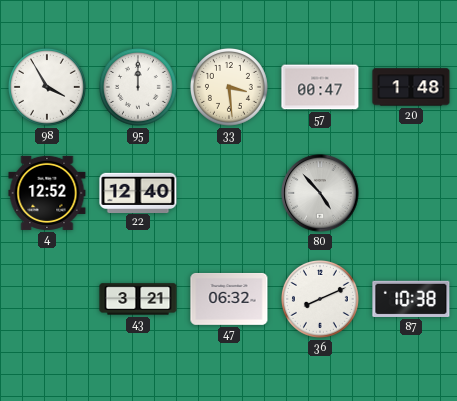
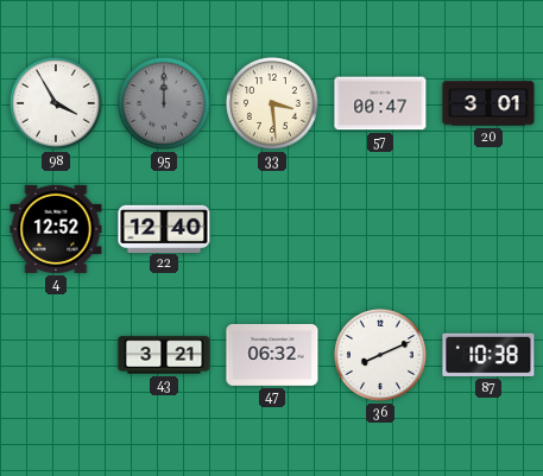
95 dial: white -> grey
20: 1:48 -> 3:01
80: 4:53 -> none
